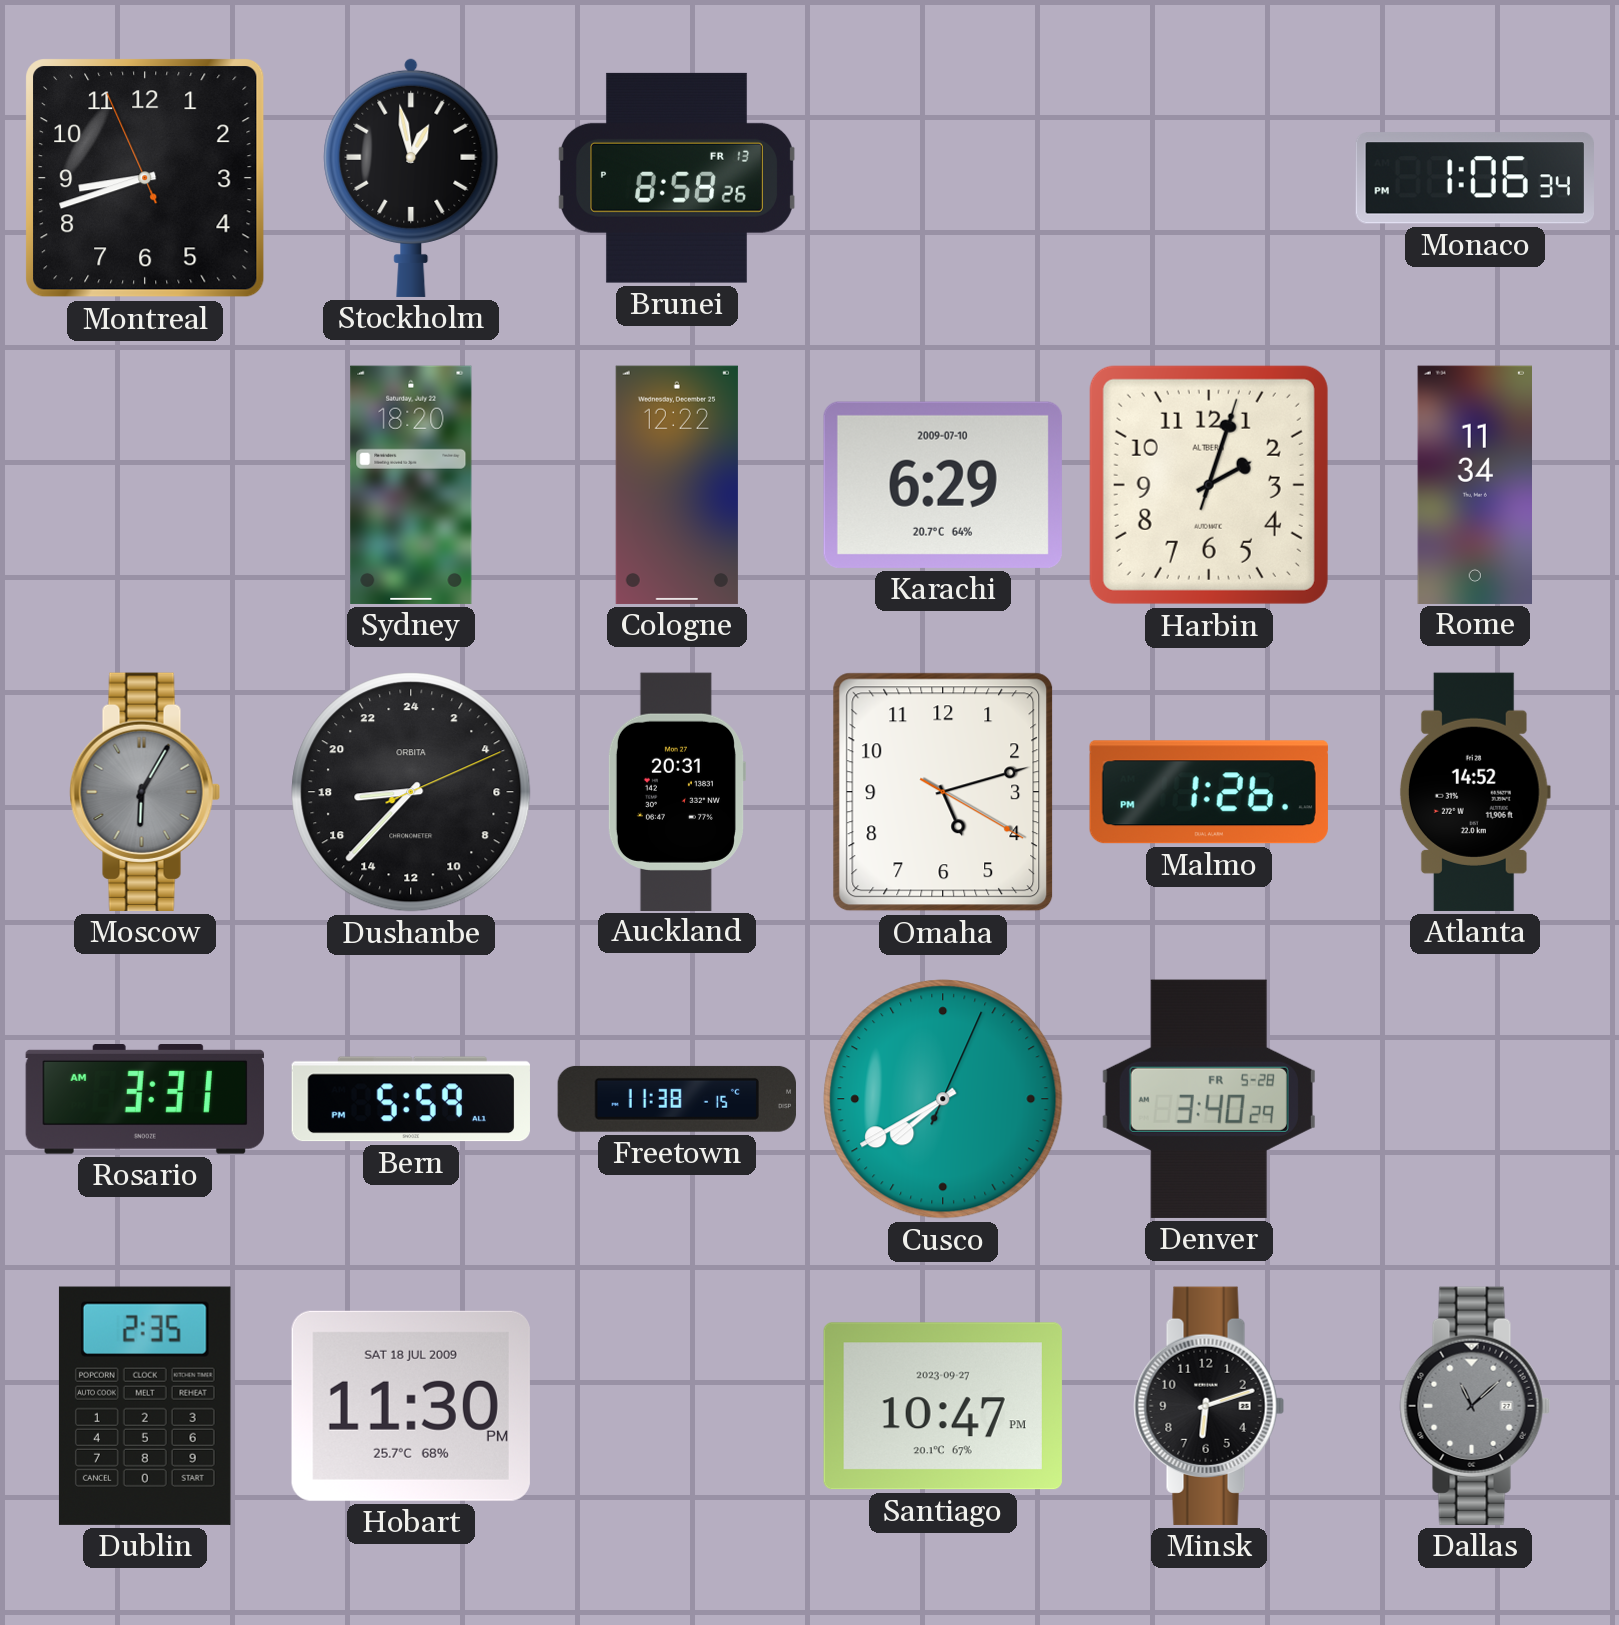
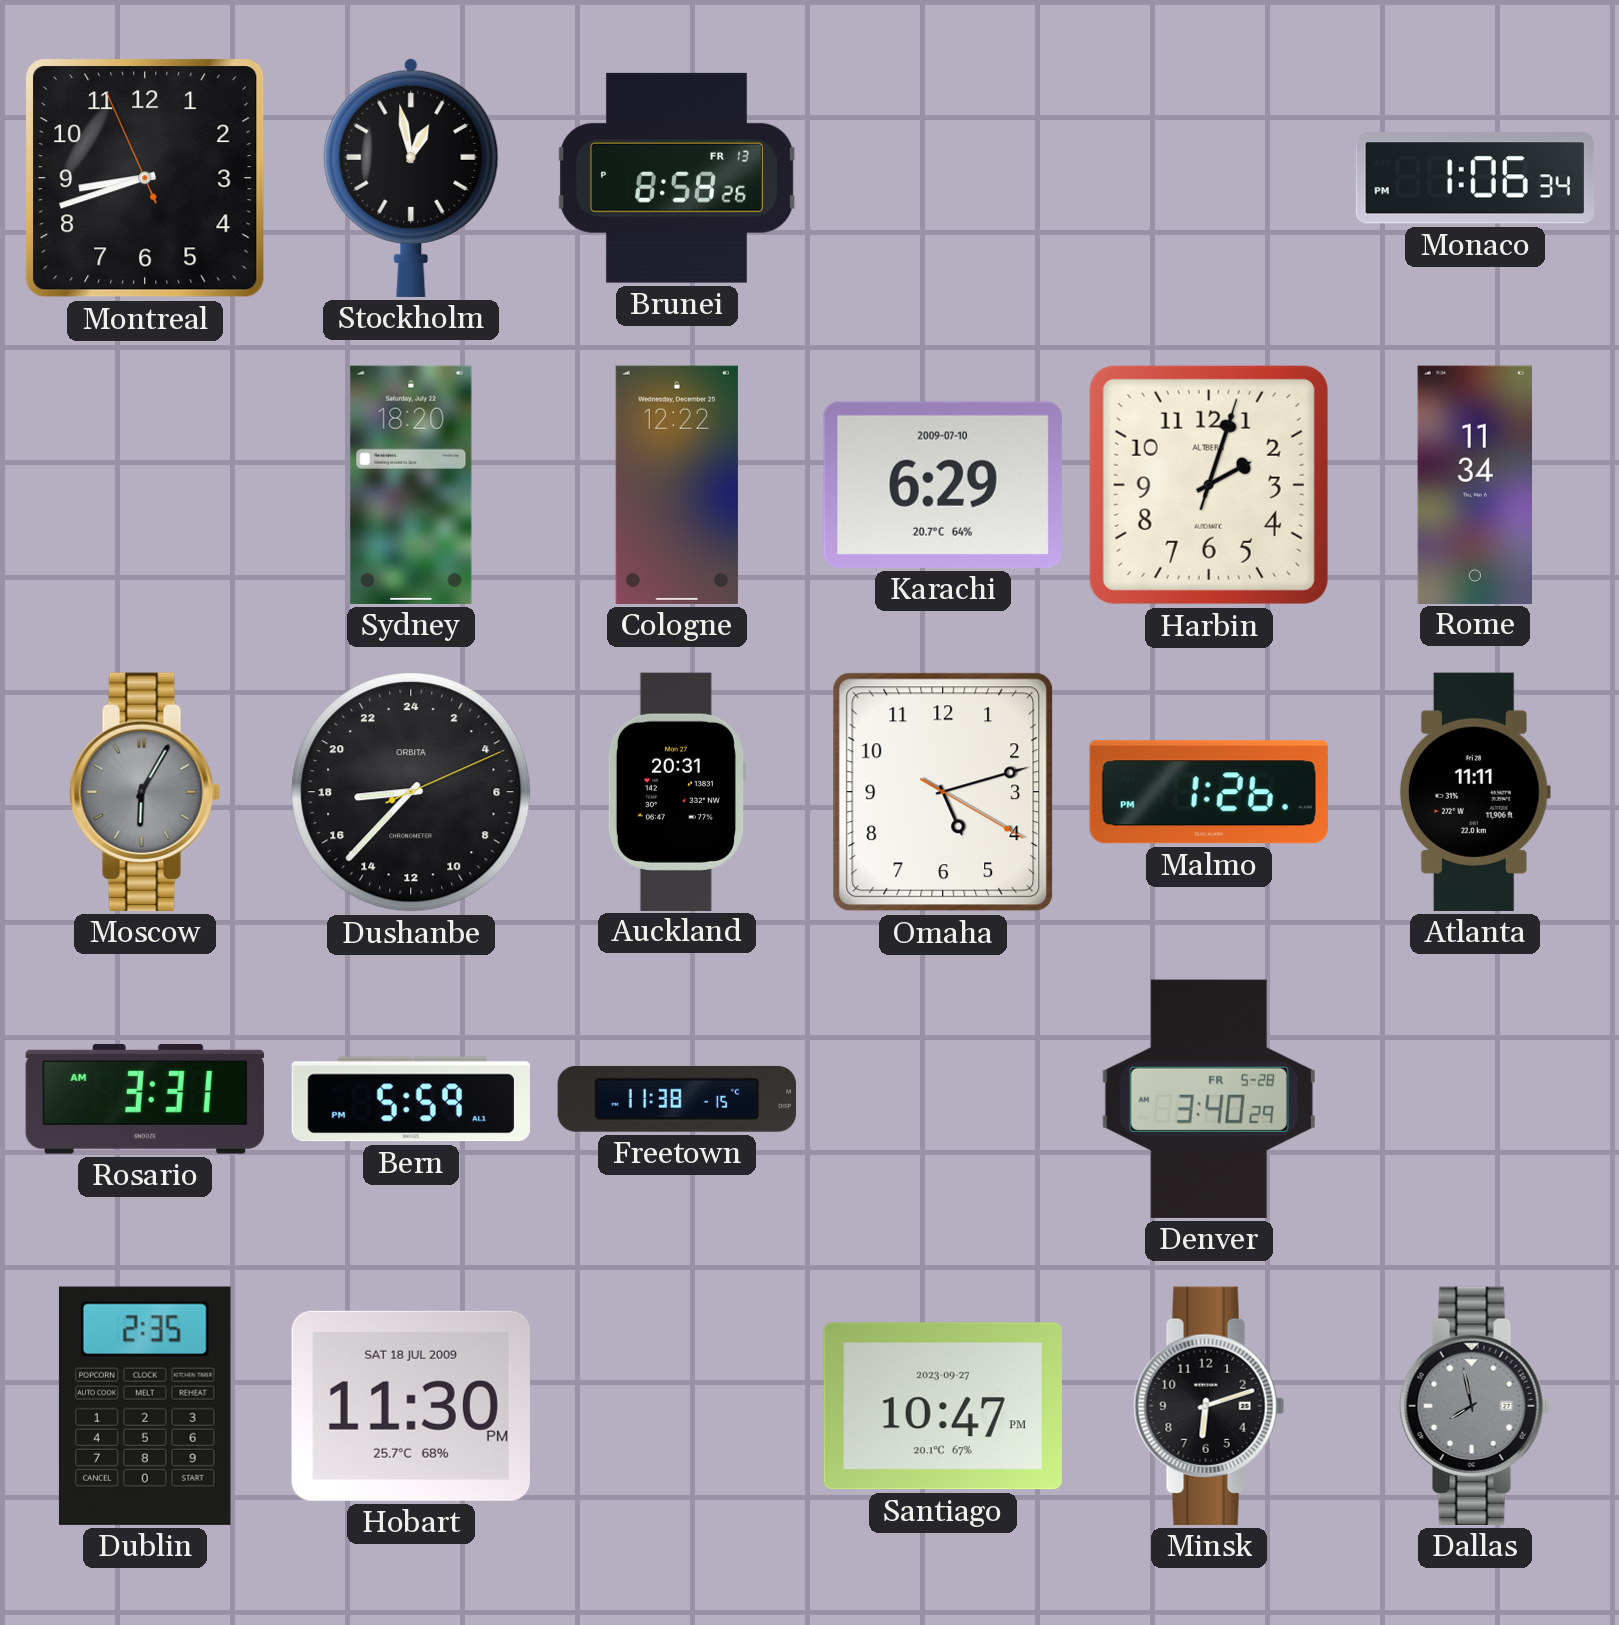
Atlanta: 14:52 -> 11:11
Cusco: 7:40 -> none
Dallas: 11:08 -> 7:58
